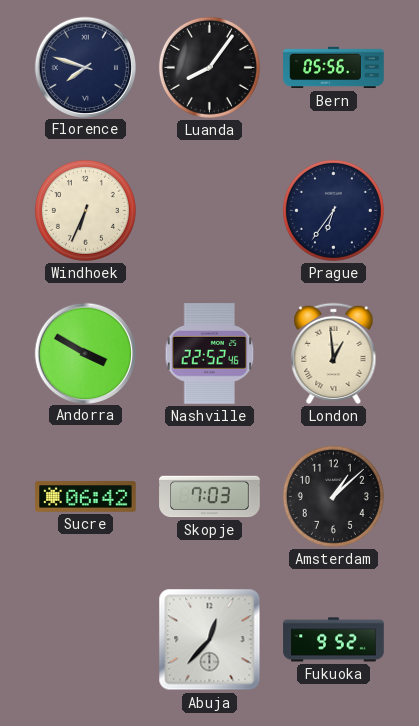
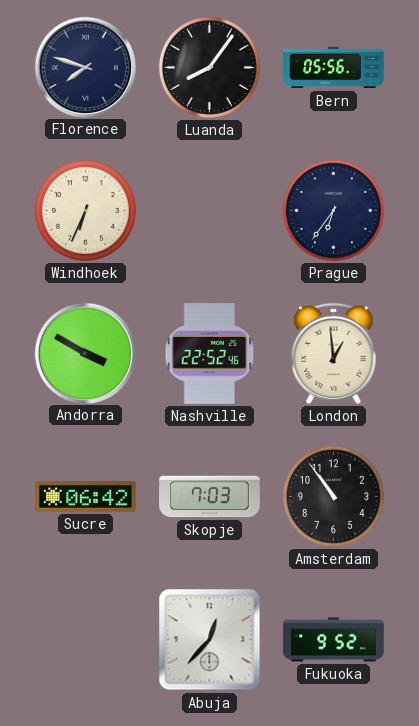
Amsterdam: 1:08 -> 10:54
